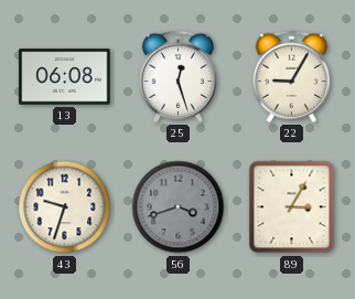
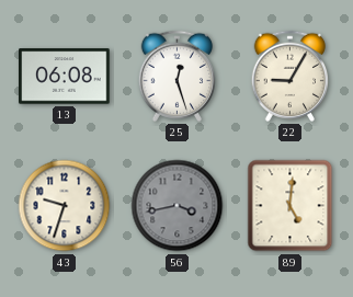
56: 3:42 -> 3:43
89: 3:05 -> 5:01
